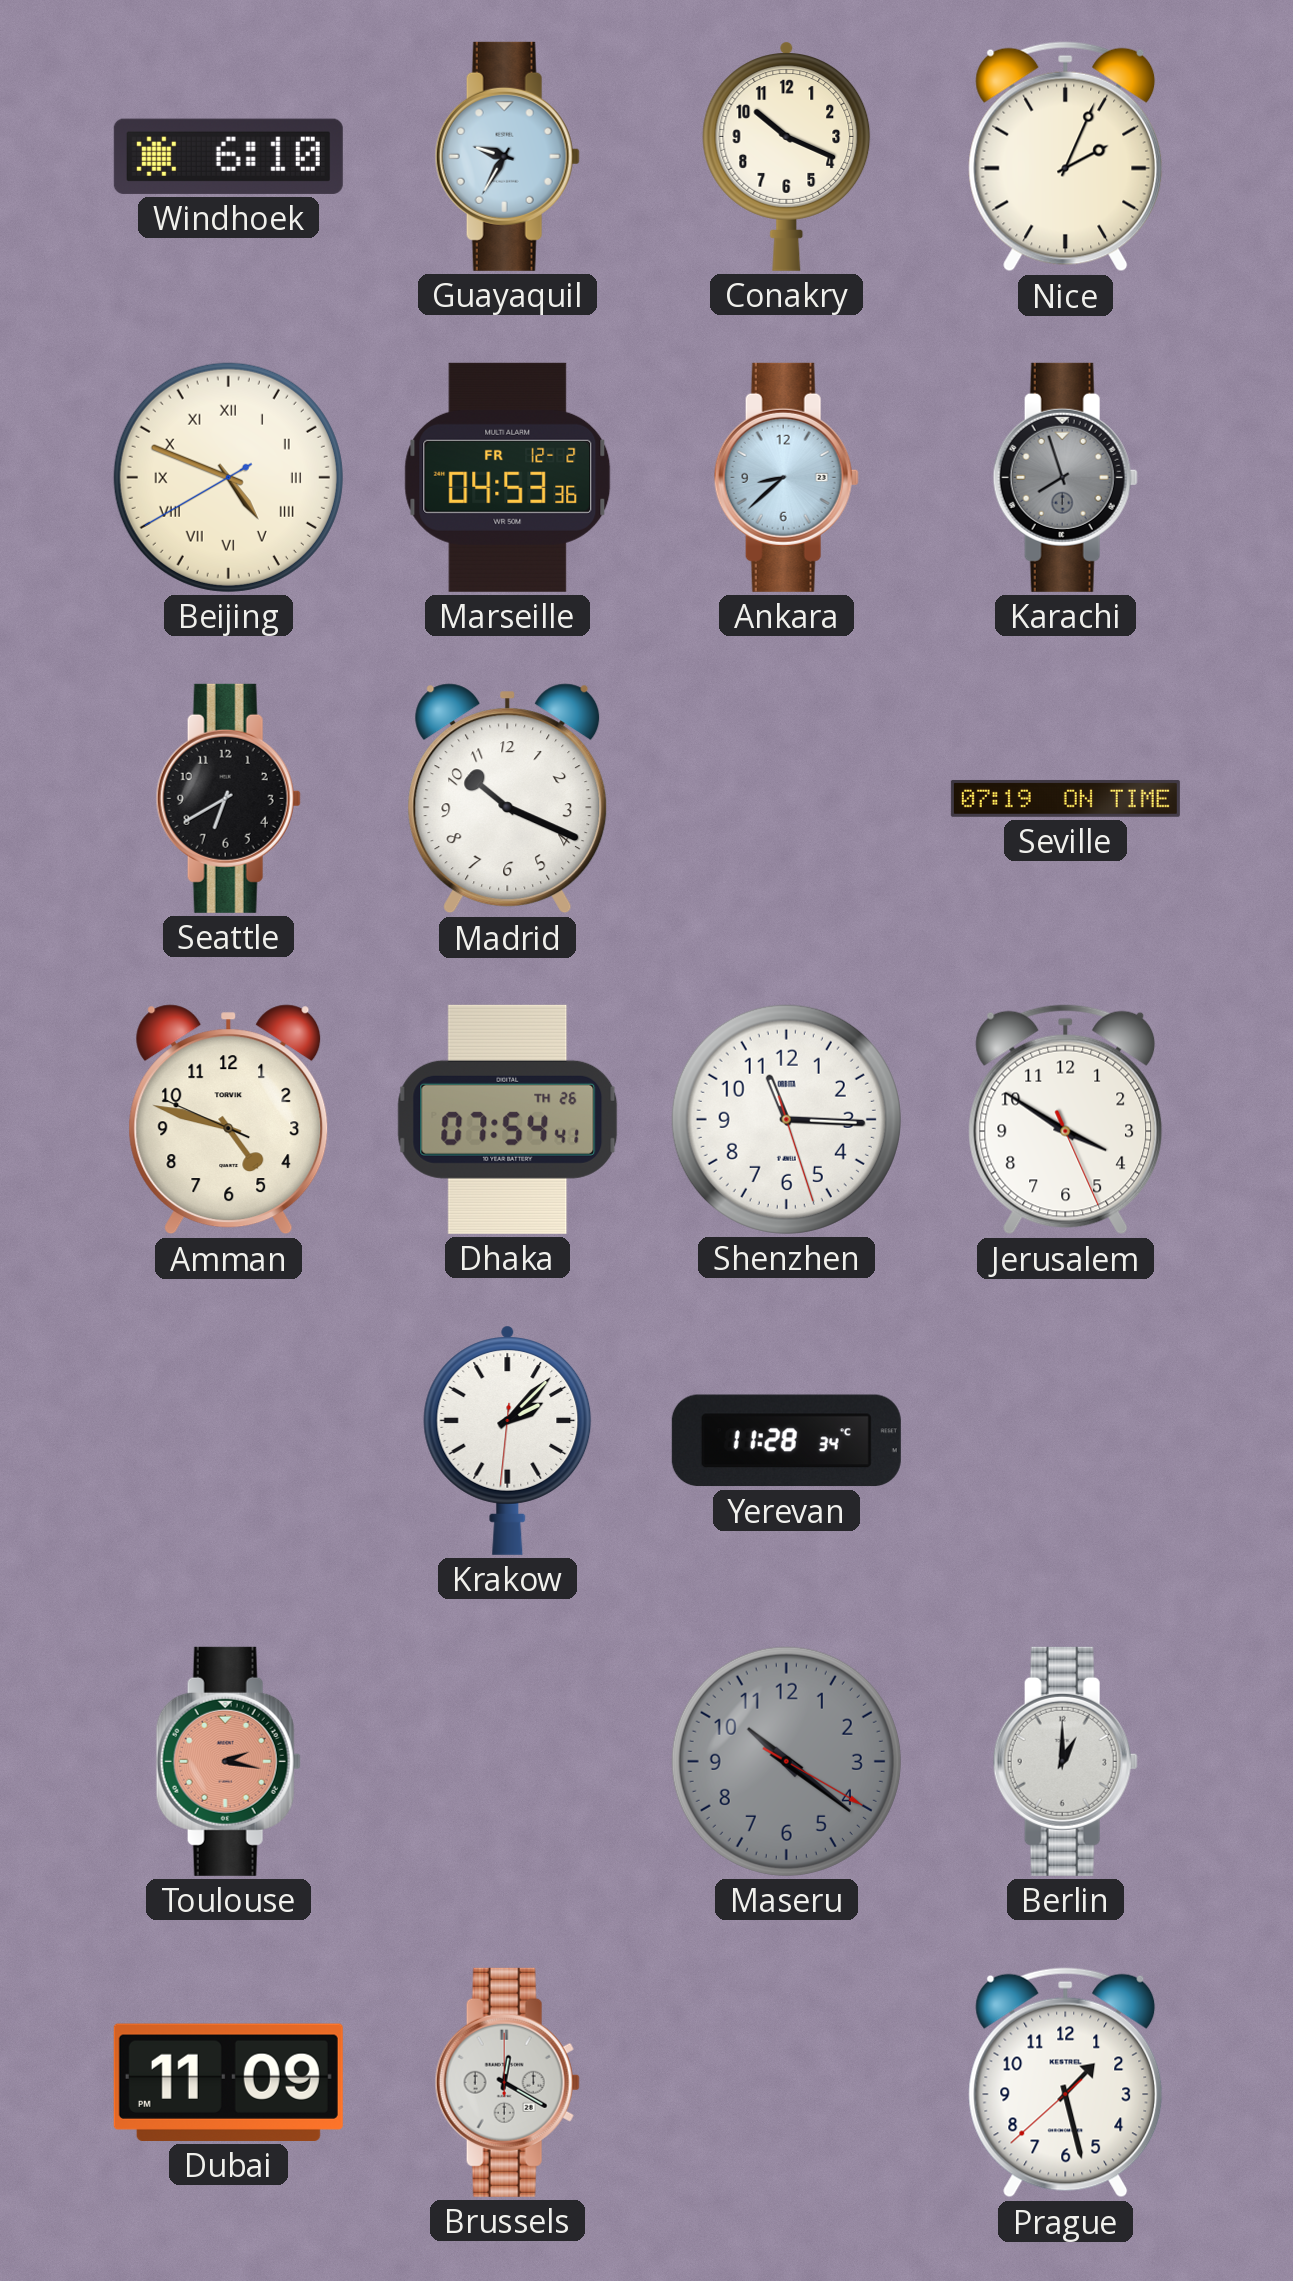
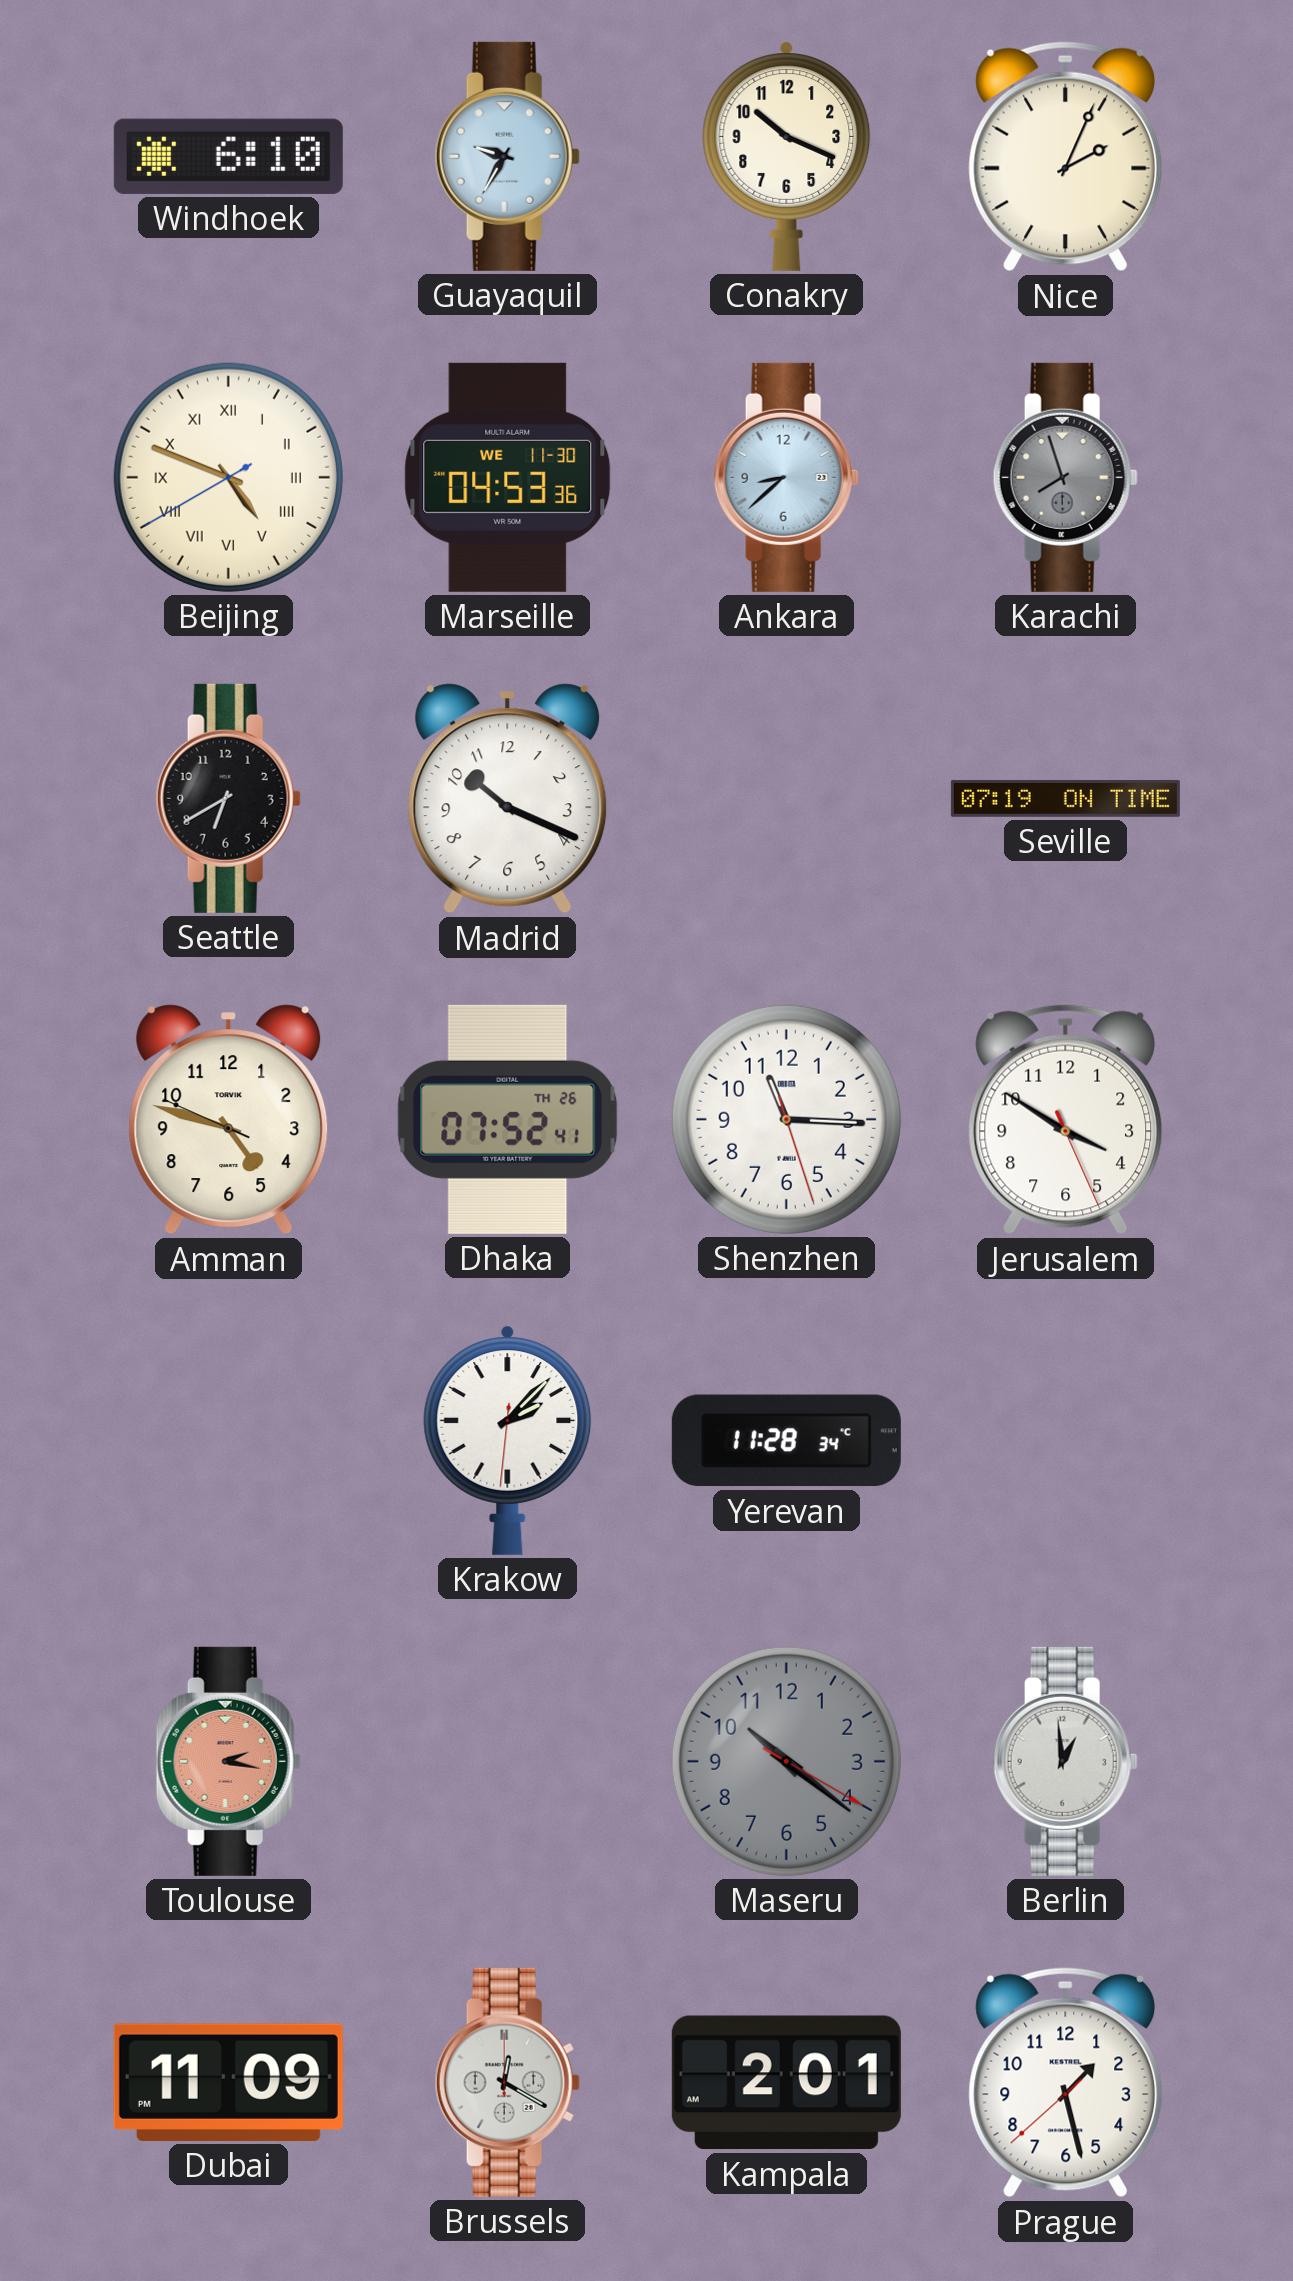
Marseille date: FR 12-2 -> WE 11-30
Dhaka: 07:54 -> 07:52
Berlin: 1:00 -> 12:59
Kampala: none -> 2:01
